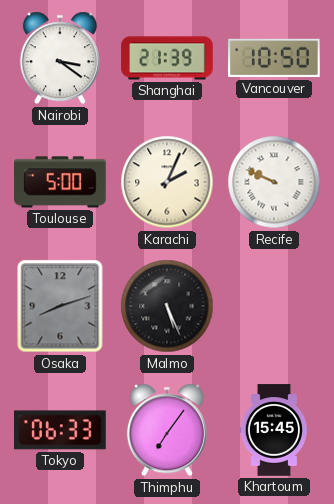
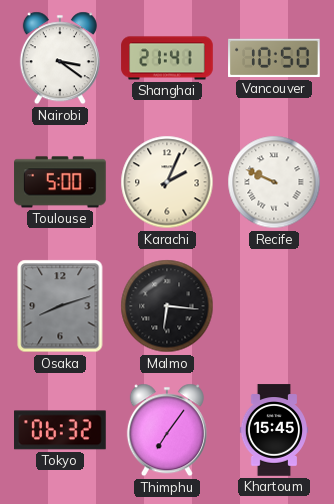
Shanghai: 21:39 -> 21:41
Malmo: 5:26 -> 6:16
Tokyo: 06:33 -> 06:32
